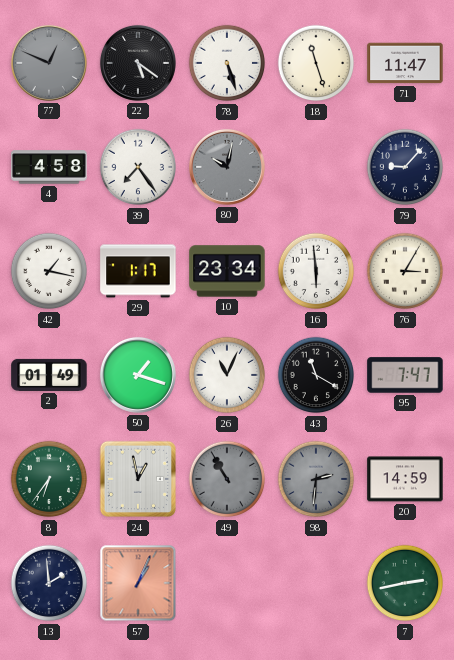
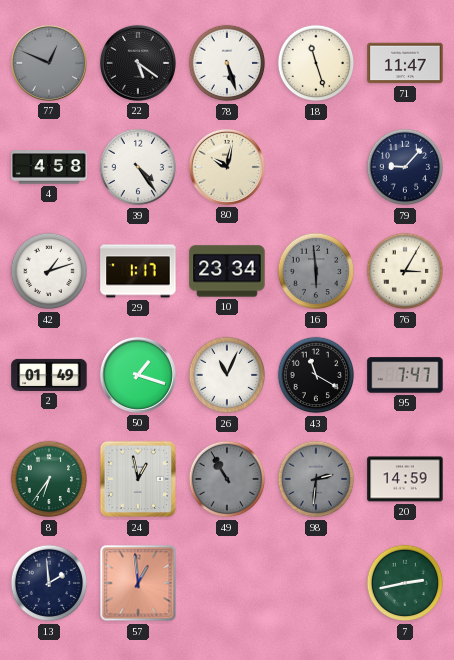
39: 7:24 -> 4:24
80 dial: grey -> cream
42: 1:17 -> 1:12
16 dial: white -> grey
57: 1:04 -> 12:59
